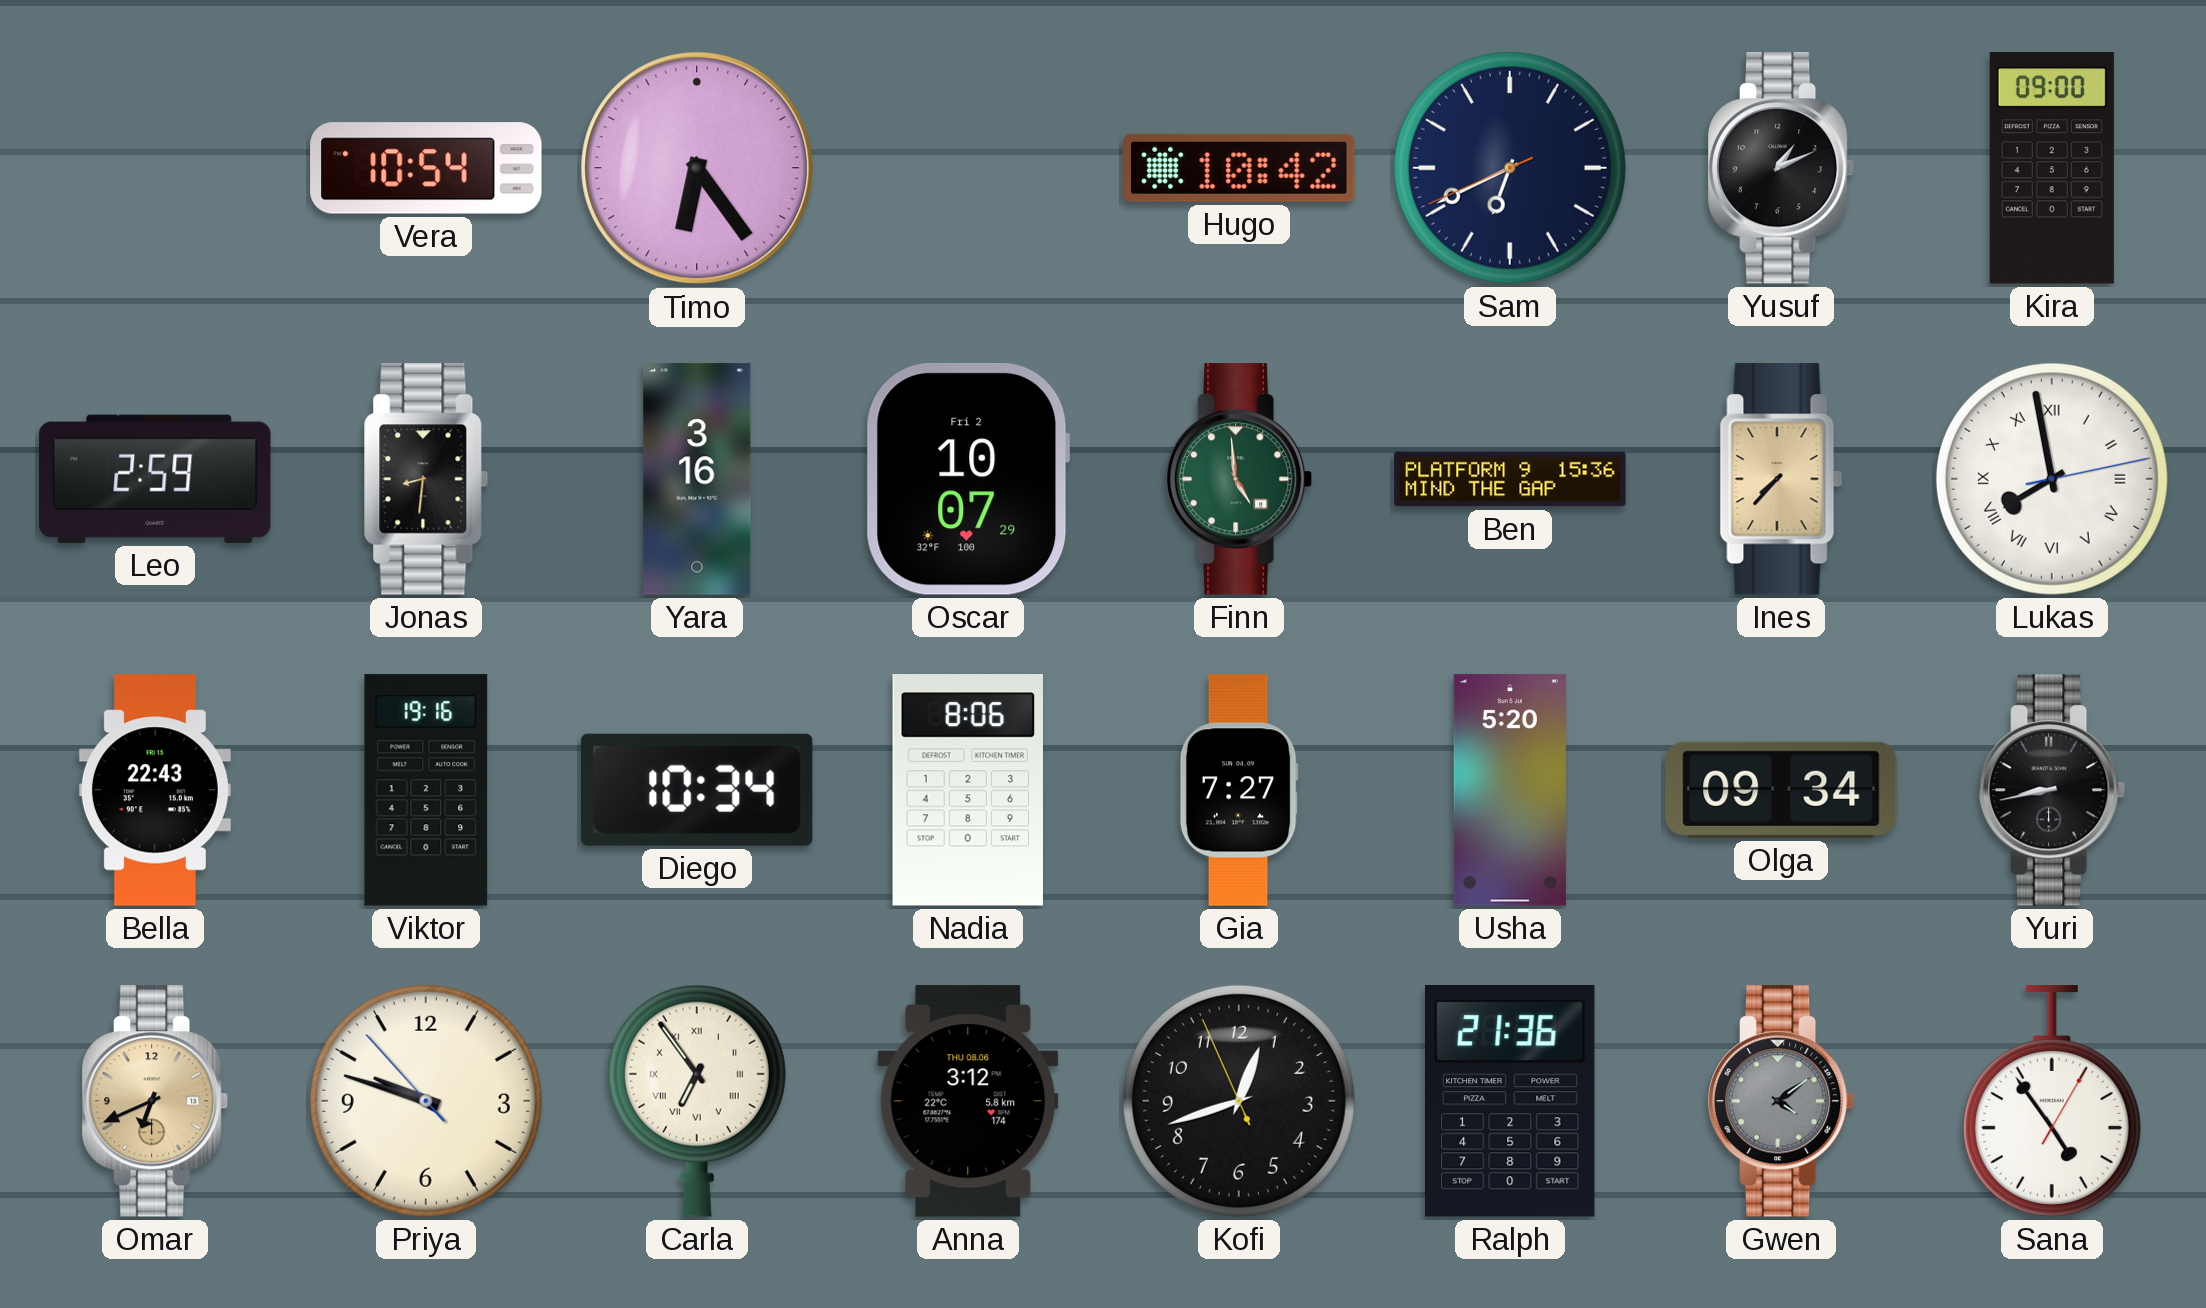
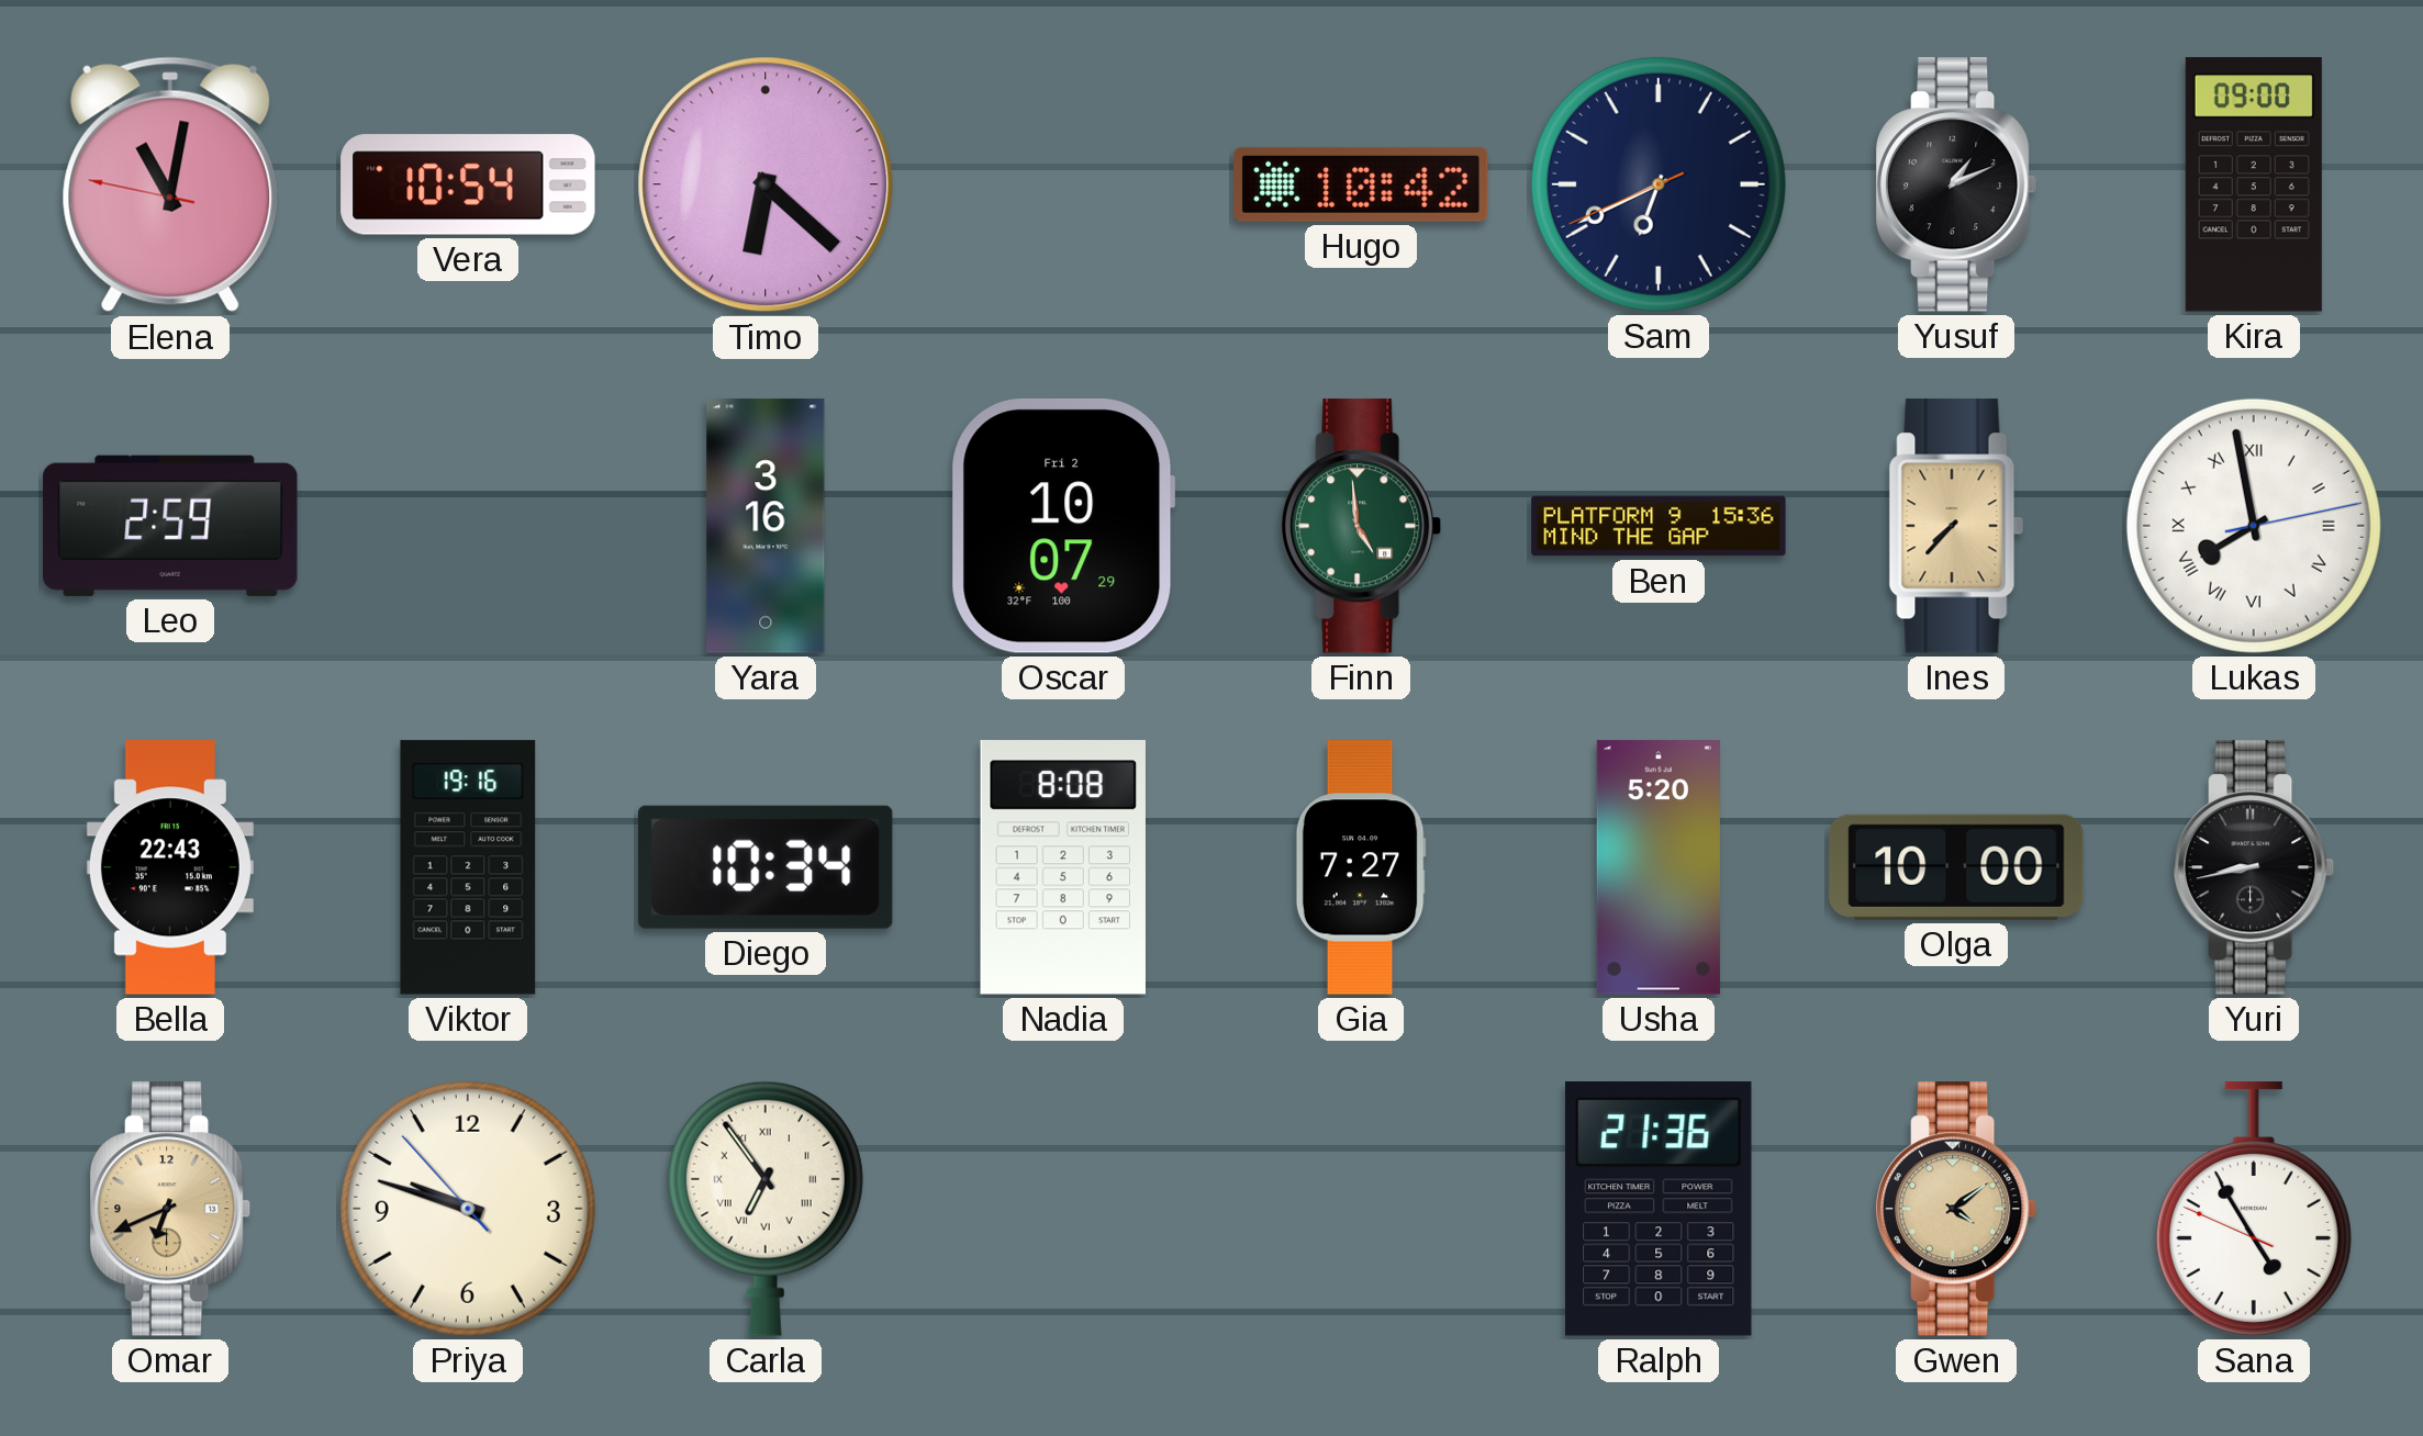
Elena: none -> 11:01
Timo: 6:24 -> 6:22
Jonas: 8:31 -> none
Nadia: 8:06 -> 8:08
Olga: 09:34 -> 10:00
Anna: 3:12 -> none
Kofi: 12:41 -> none
Gwen dial: grey -> champagne
Sana: 4:54:05 -> 4:54:49
